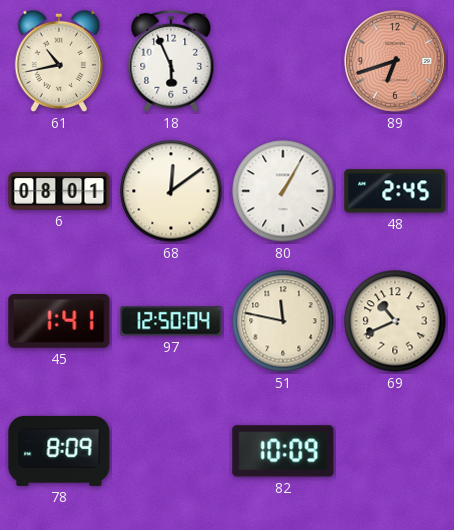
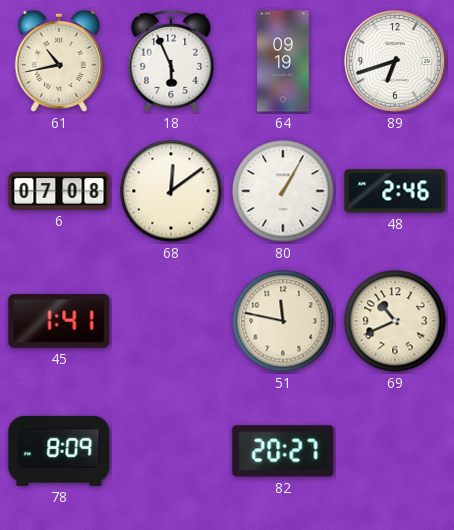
64: none -> 09:19
89 dial: salmon -> white
6: 08:01 -> 07:08
48: 2:45 -> 2:46
97: 12:50 -> none
82: 10:09 -> 20:27
